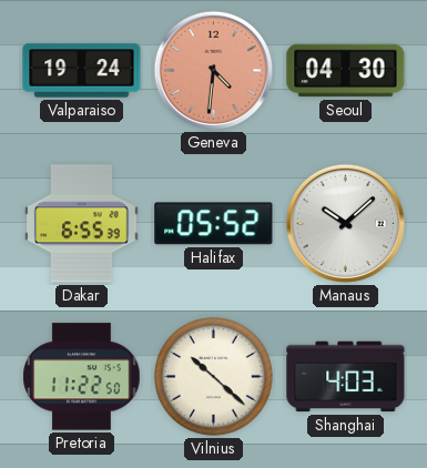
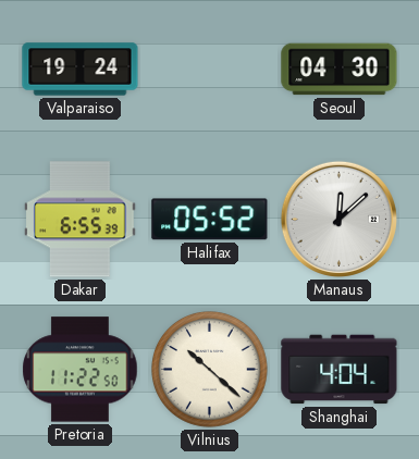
Geneva: 4:31 -> none
Manaus: 10:08 -> 12:08
Shanghai: 4:03 -> 4:04
